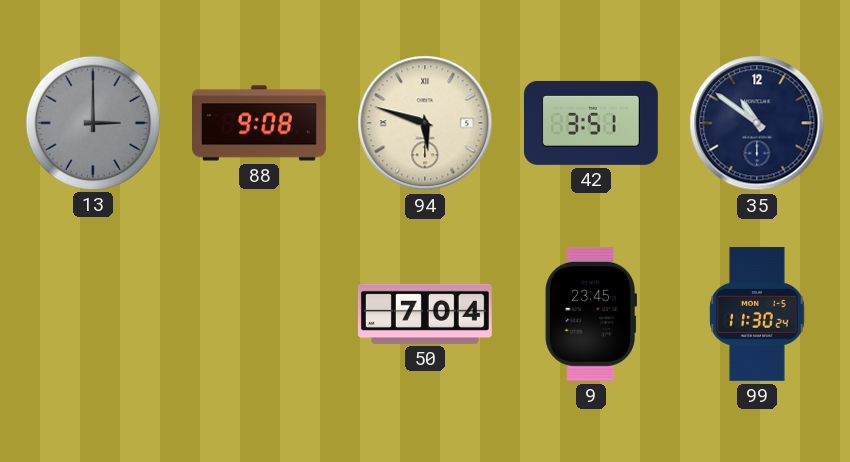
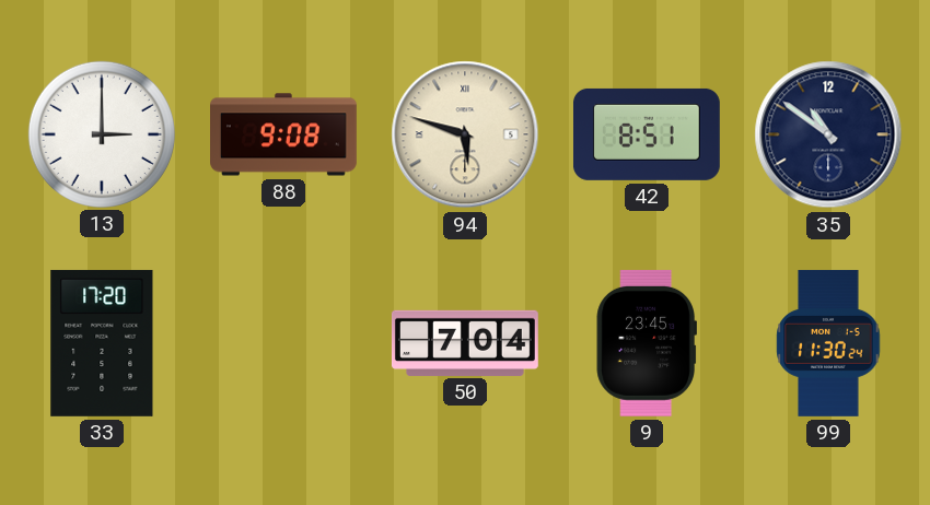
13 dial: grey -> white
42: 3:51 -> 8:51
33: none -> 17:20
